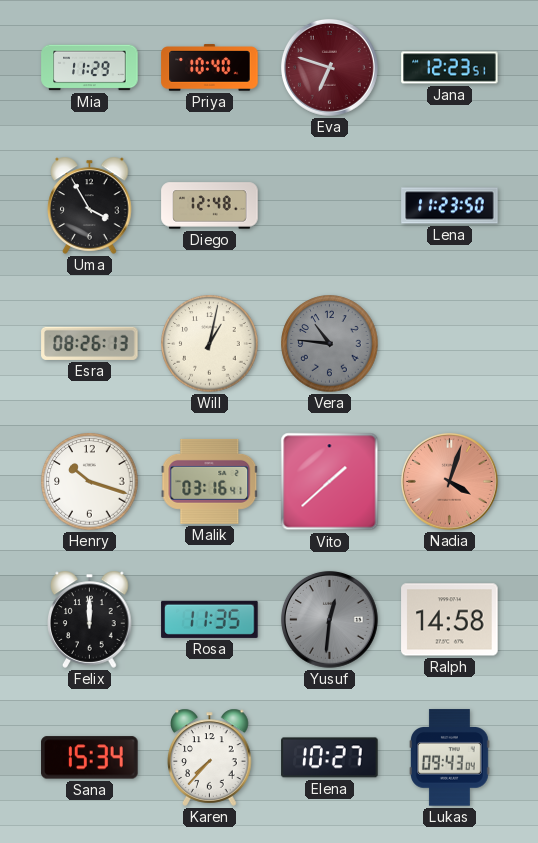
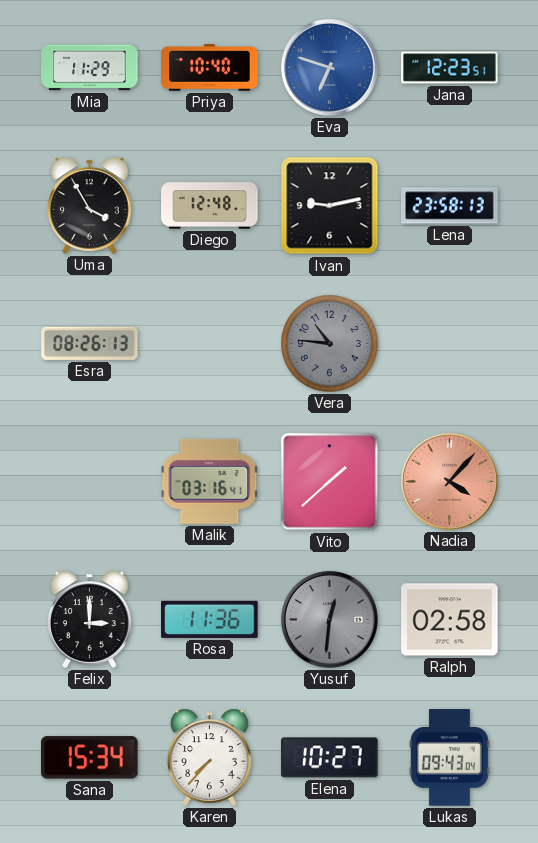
Eva dial: burgundy -> blue
Ivan: none -> 9:13
Lena: 11:23 -> 23:58
Will: 1:02 -> none
Henry: 10:18 -> none
Nadia: 4:03 -> 4:07
Felix: 12:00 -> 3:00
Rosa: 11:35 -> 11:36
Ralph: 14:58 -> 02:58
